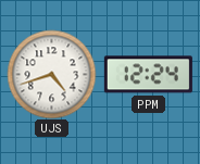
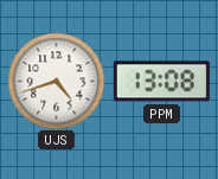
PPM: 12:24 -> 13:08
